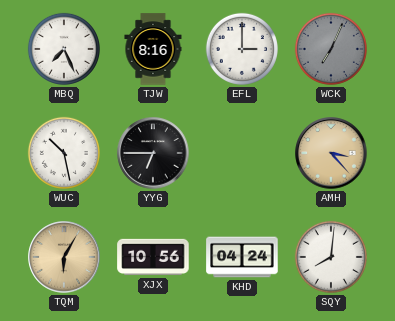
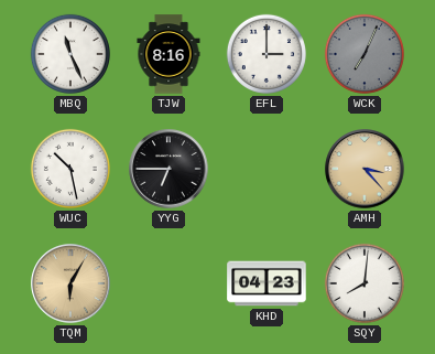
MBQ: 7:26 -> 11:26
XJX: 10:56 -> none
KHD: 04:24 -> 04:23
